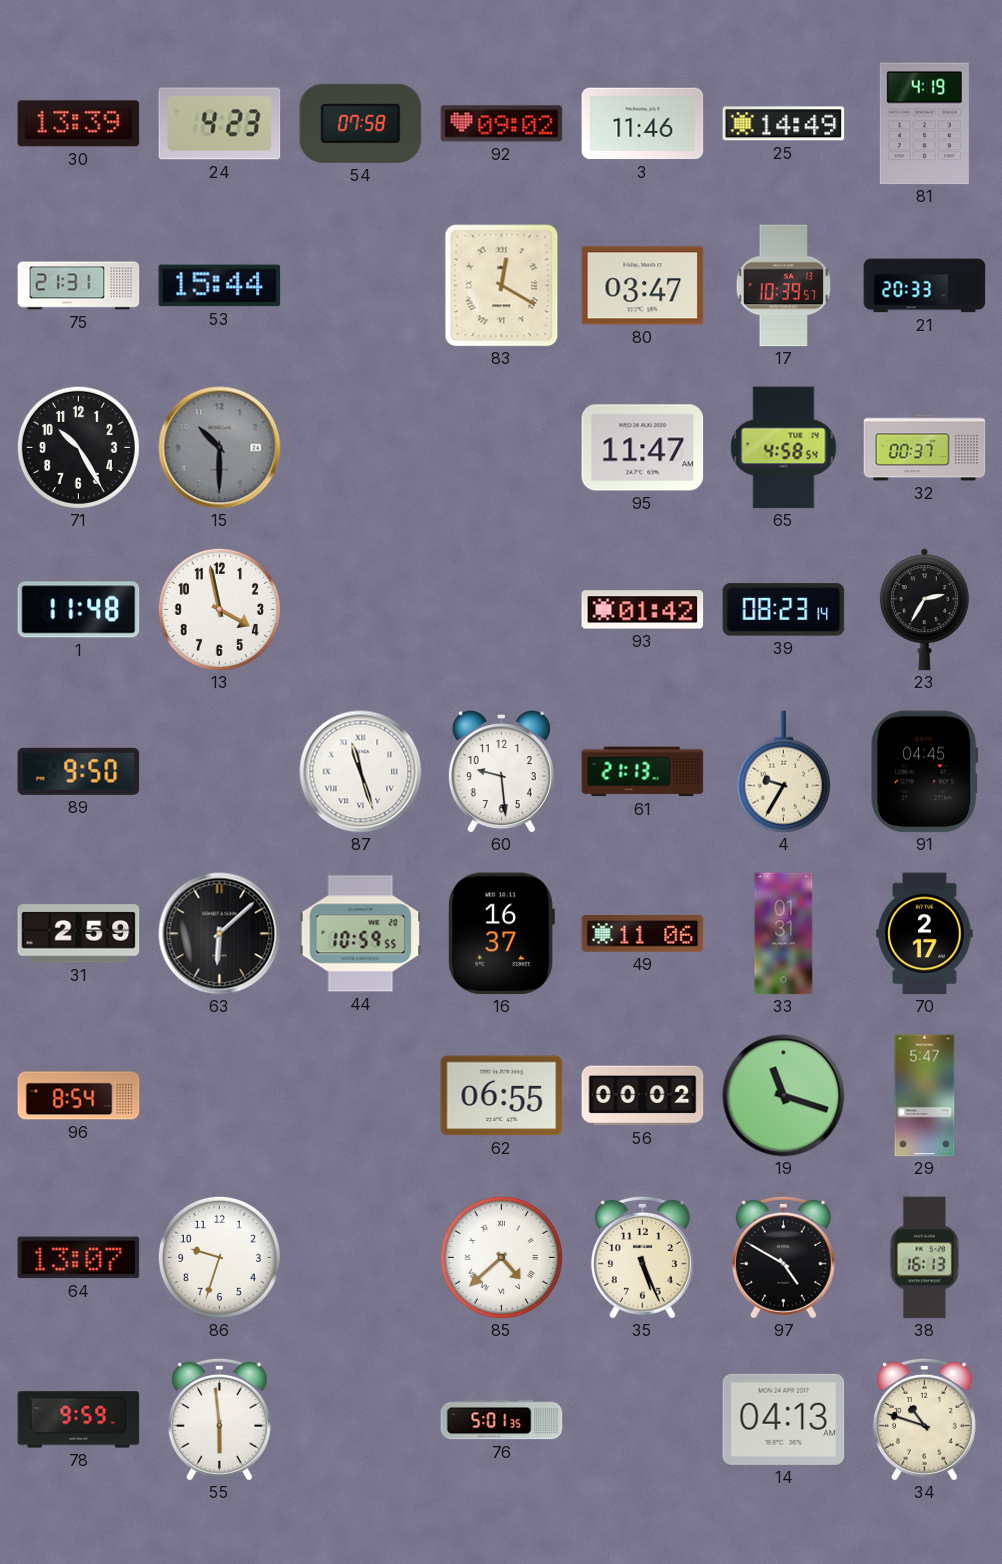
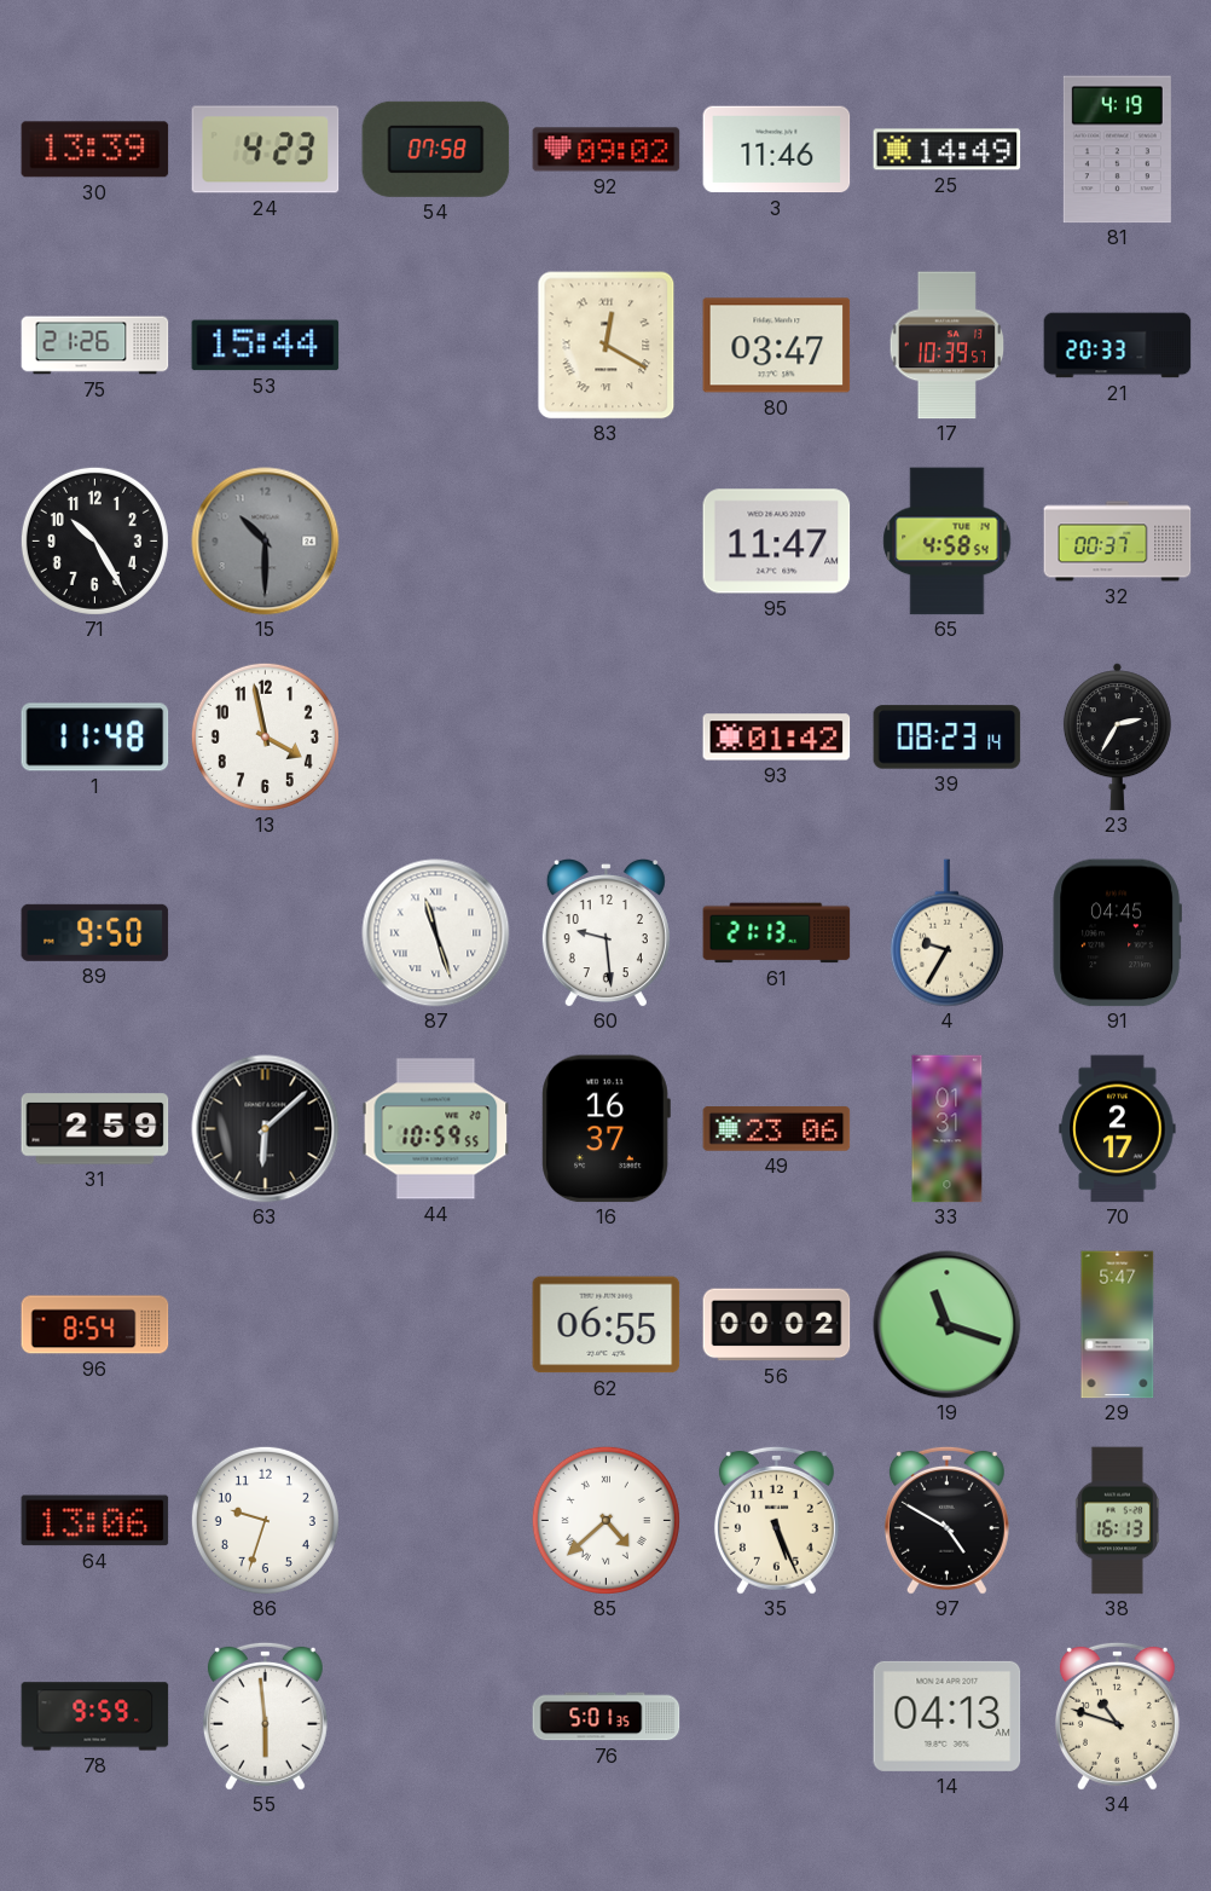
75: 21:31 -> 21:26
49: 11:06 -> 23:06
64: 13:07 -> 13:06
